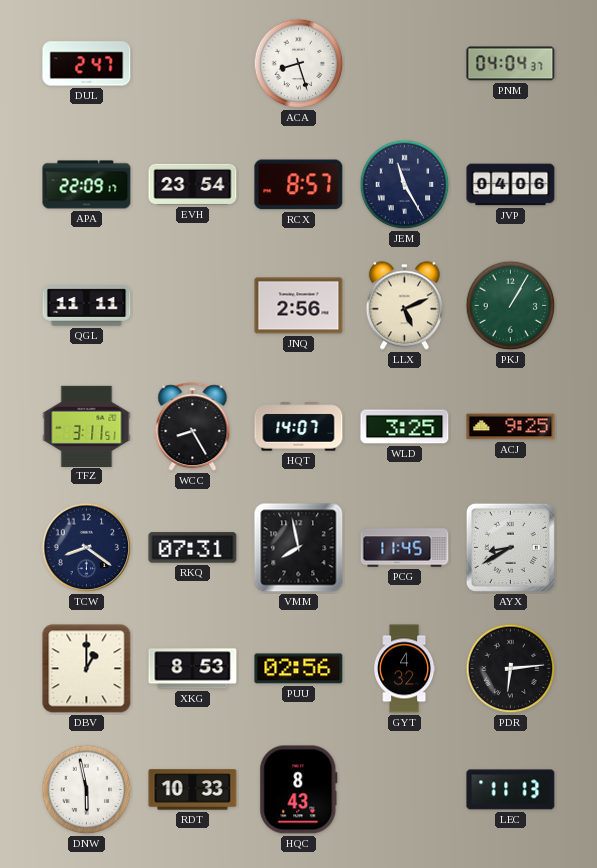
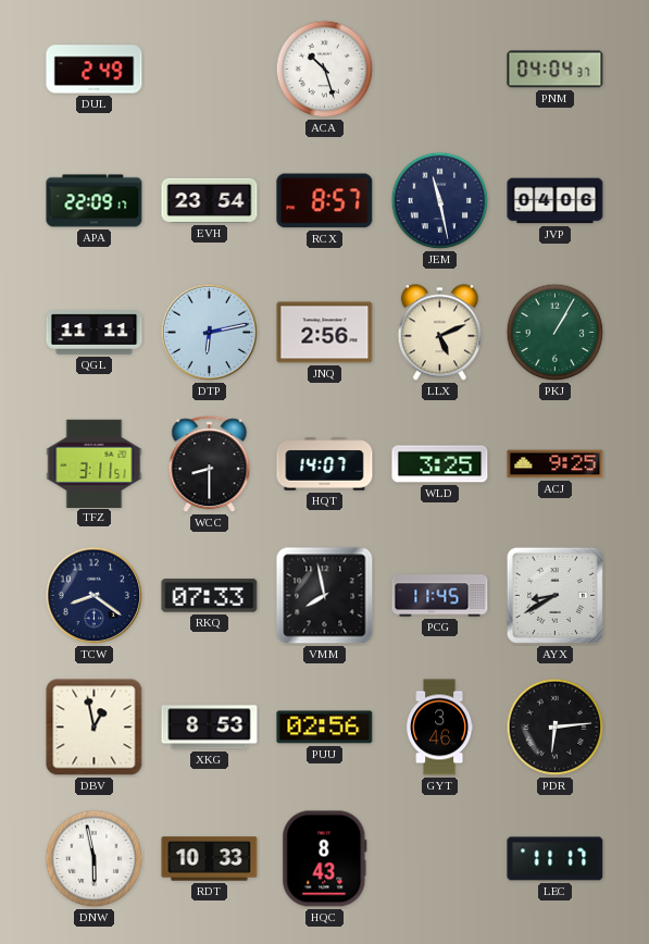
DUL: 2:47 -> 2:49
ACA: 8:27 -> 10:27
JEM: 11:25 -> 11:28
DTP: none -> 6:13
WCC: 8:25 -> 8:30
RKQ: 07:31 -> 07:33
DBV: 1:00 -> 12:58
GYT: 4:32 -> 3:46
LEC: 11:13 -> 11:17
